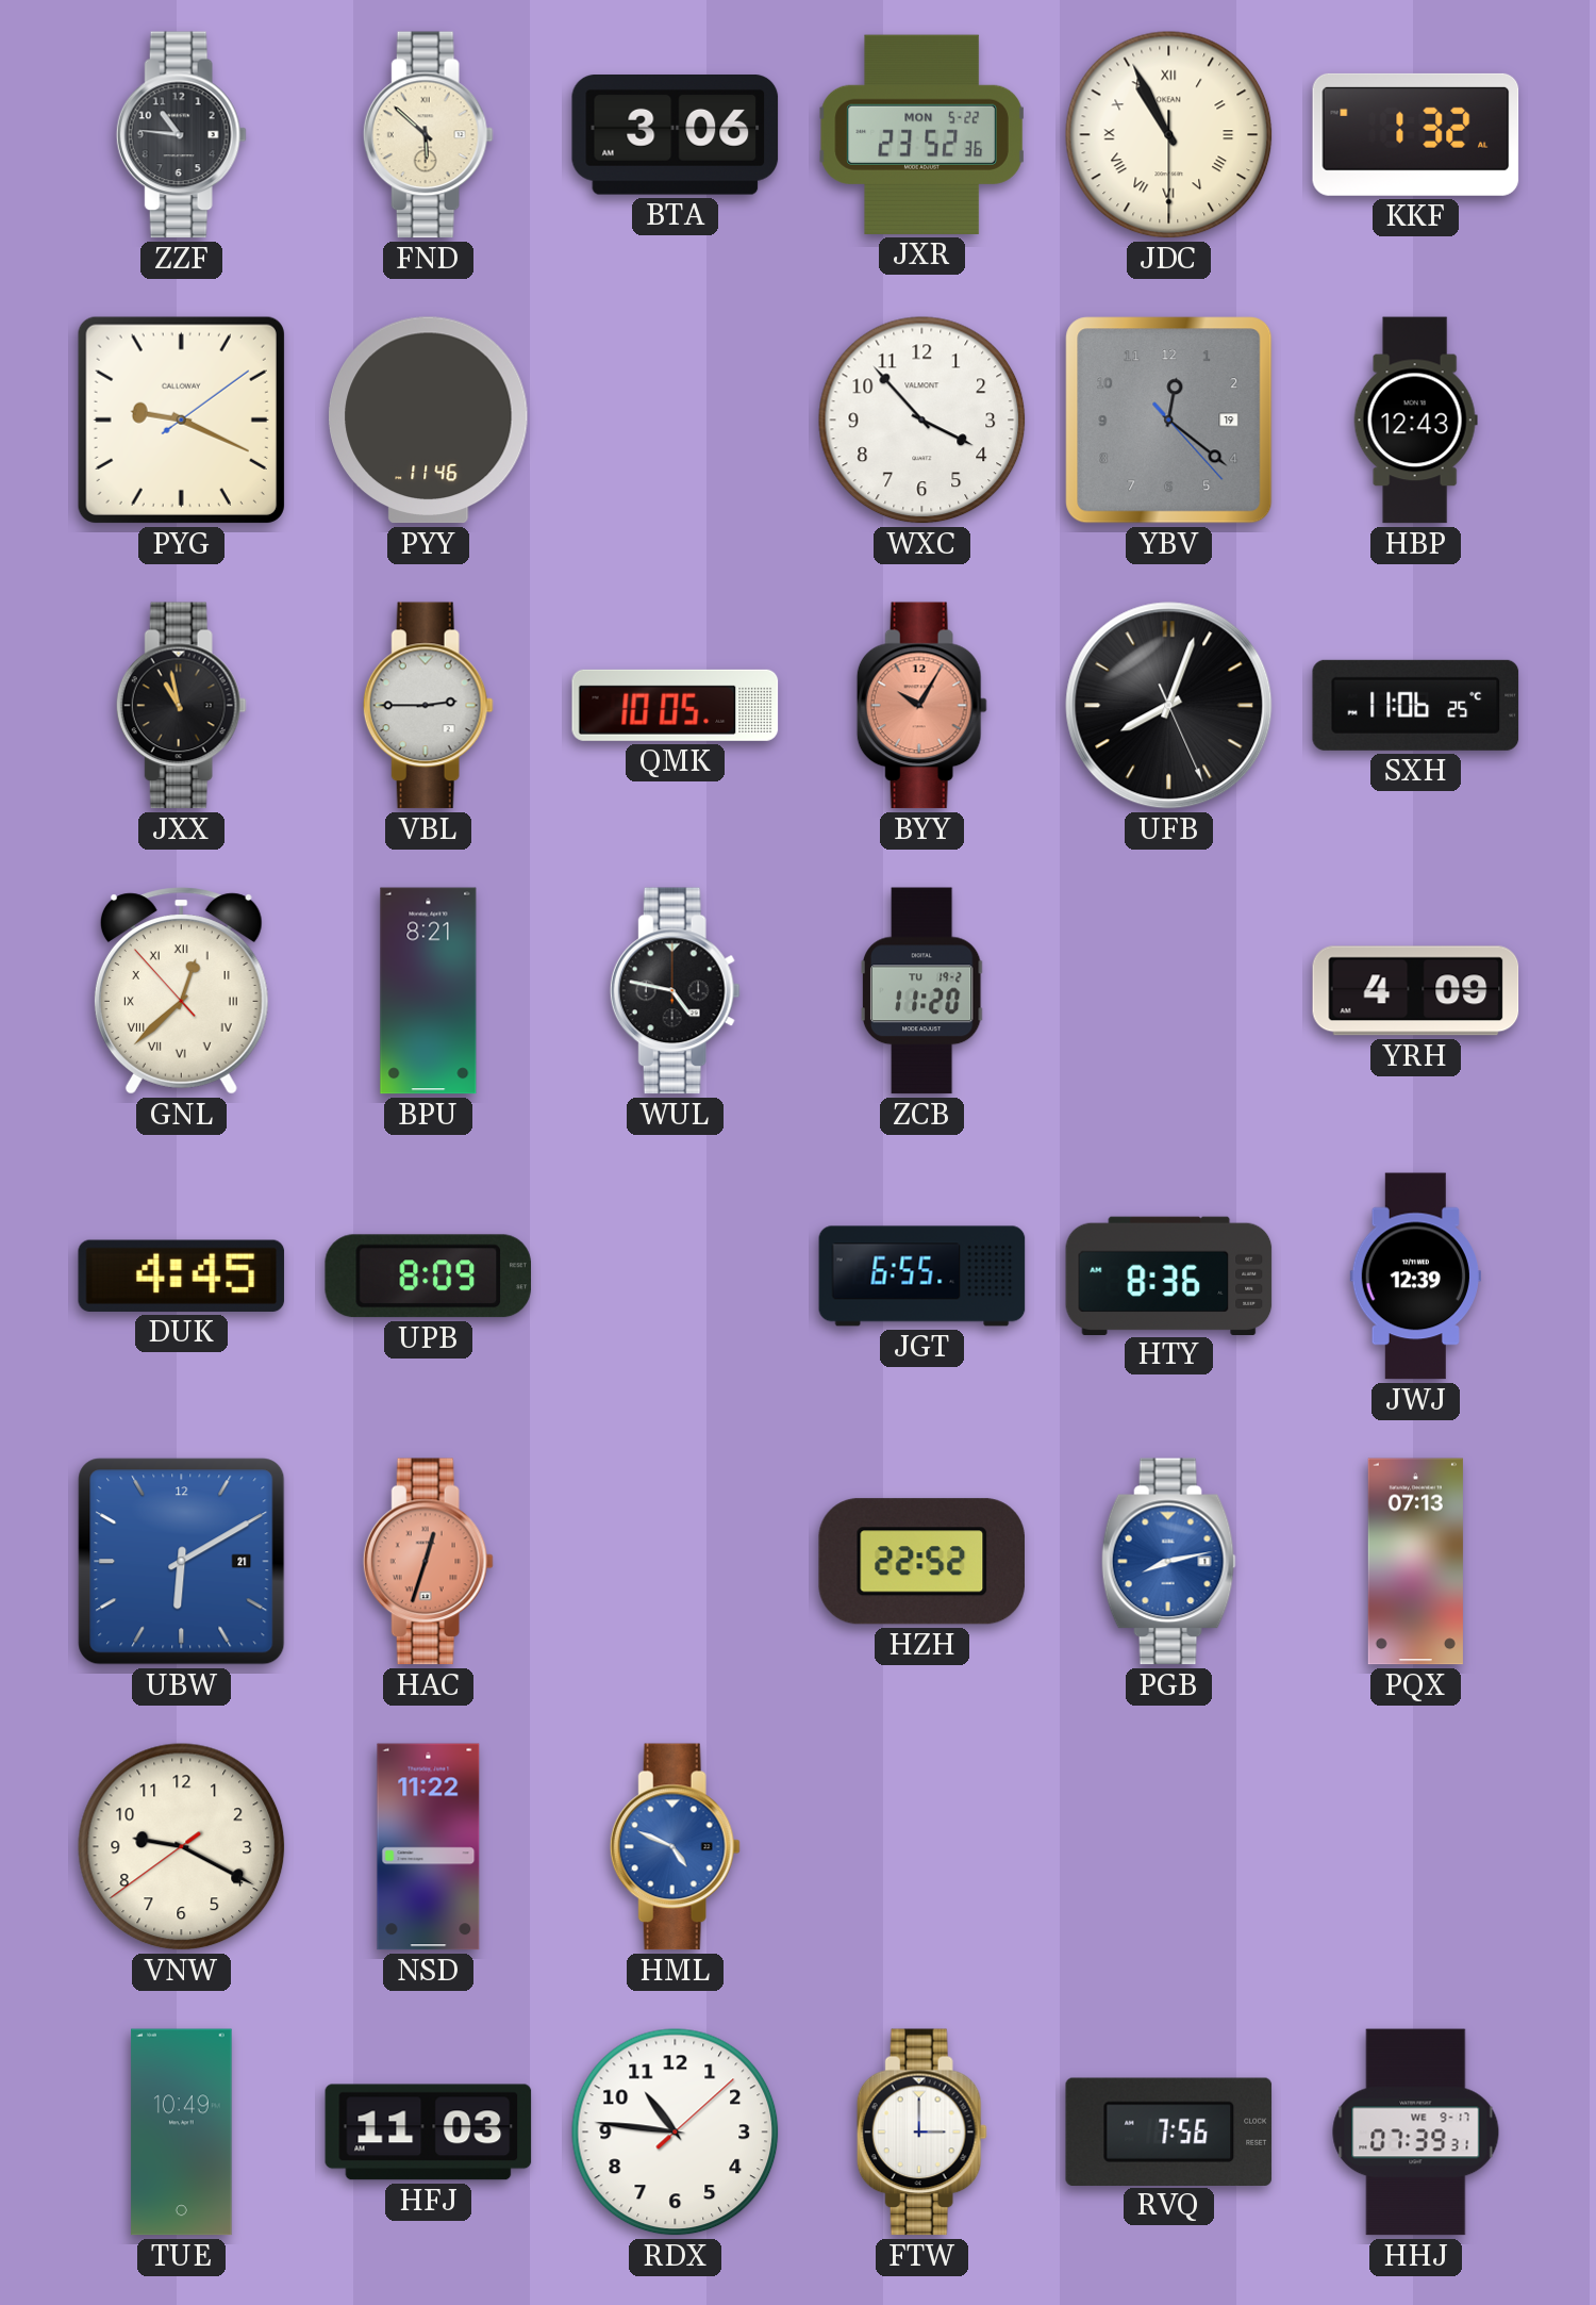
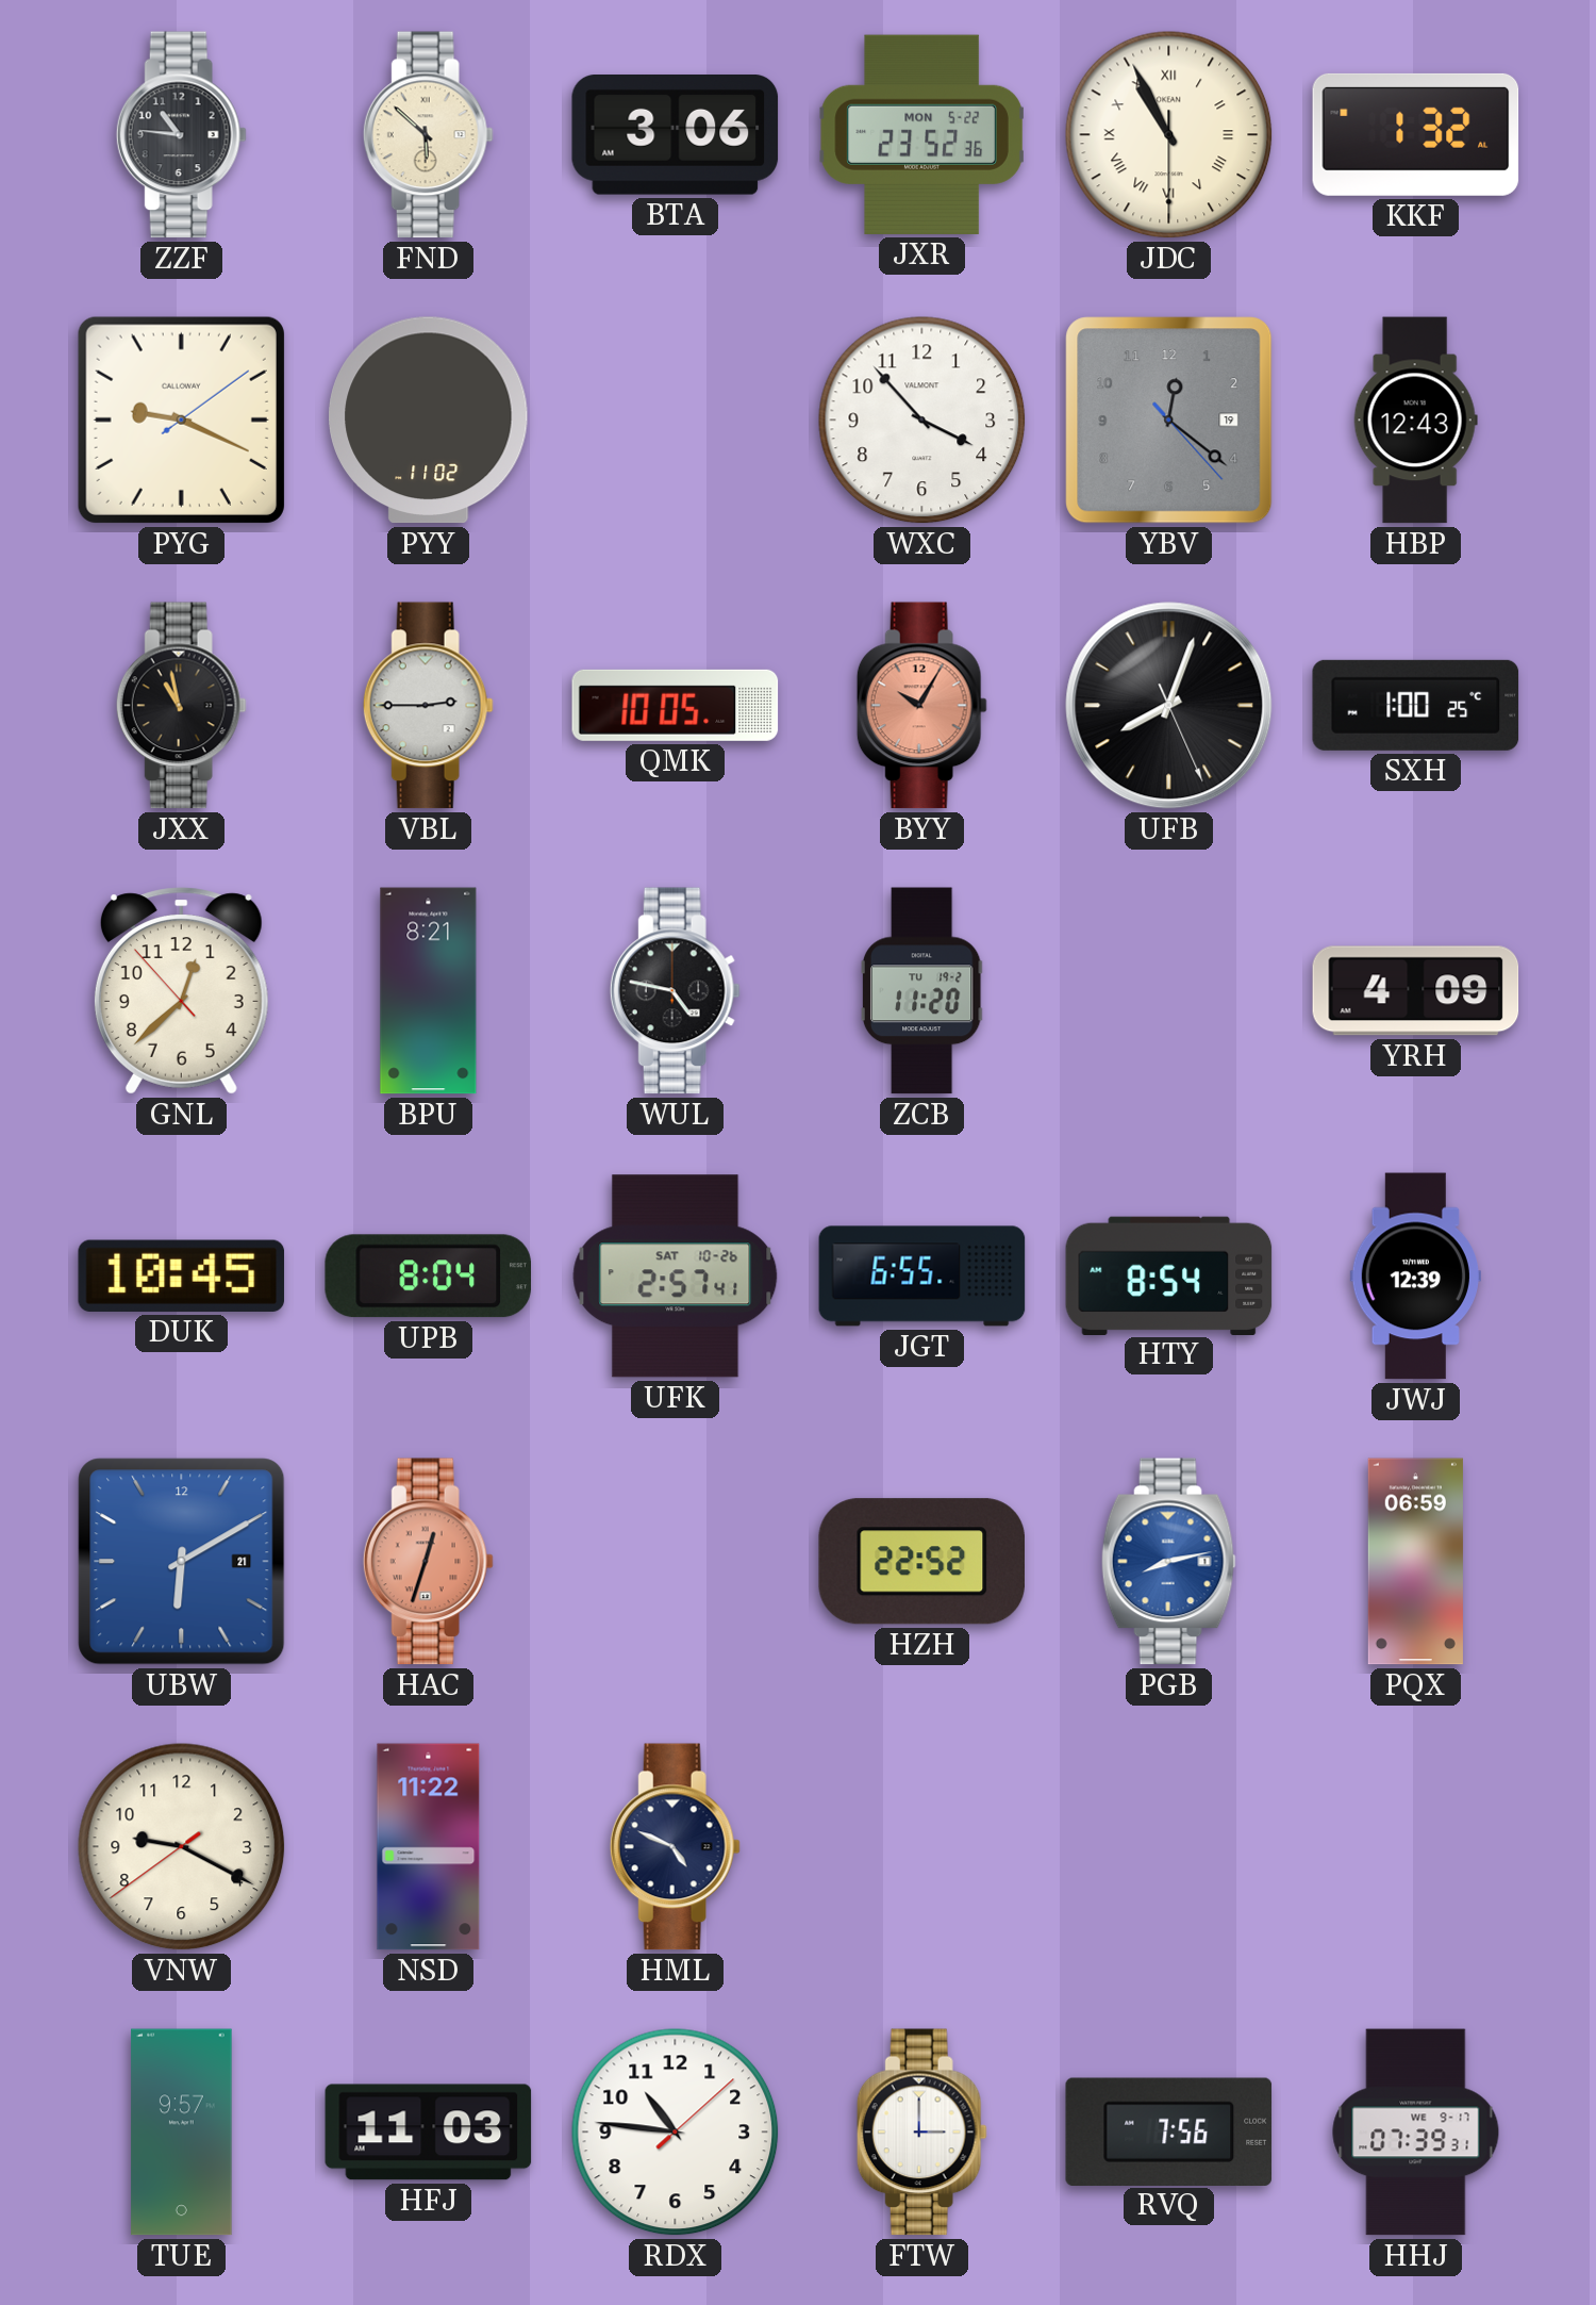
PYY: 11:46 -> 11:02
SXH: 11:06 -> 1:00
GNL numerals: Roman -> Arabic
DUK: 4:45 -> 10:45
UPB: 8:09 -> 8:04
UFK: none -> 2:57
HTY: 8:36 -> 8:54
PQX: 07:13 -> 06:59
HML dial: blue -> navy
TUE: 10:49 -> 9:57
